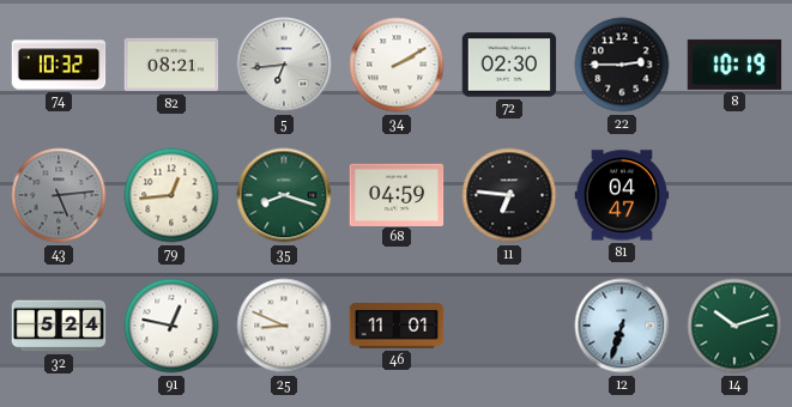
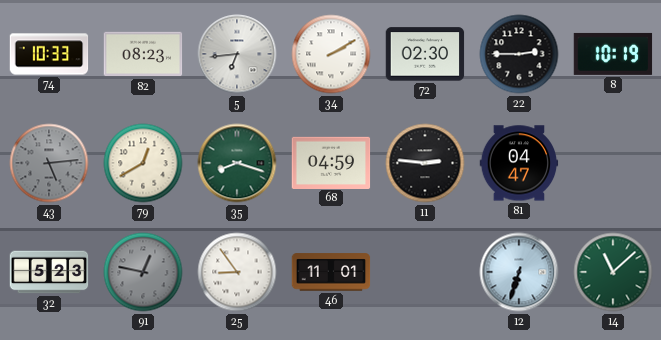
74: 10:32 -> 10:33
82: 08:21 -> 08:23
79: 12:44 -> 12:40
11: 6:46 -> 2:46
32: 5:24 -> 5:23
91 dial: white -> grey
25: 8:49 -> 8:54
14: 10:12 -> 11:08
